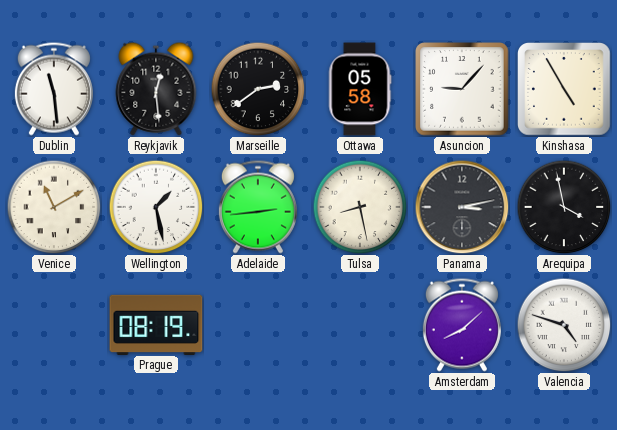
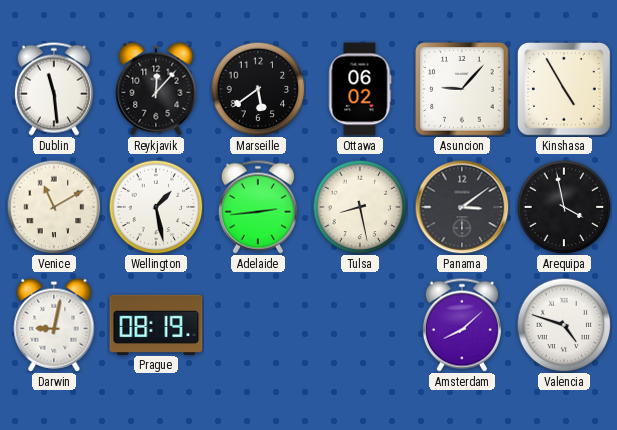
Reykjavik: 12:29 -> 12:07
Marseille: 2:39 -> 5:39
Ottawa: 05:58 -> 06:02
Panama: 3:13 -> 3:09
Darwin: none -> 9:02
